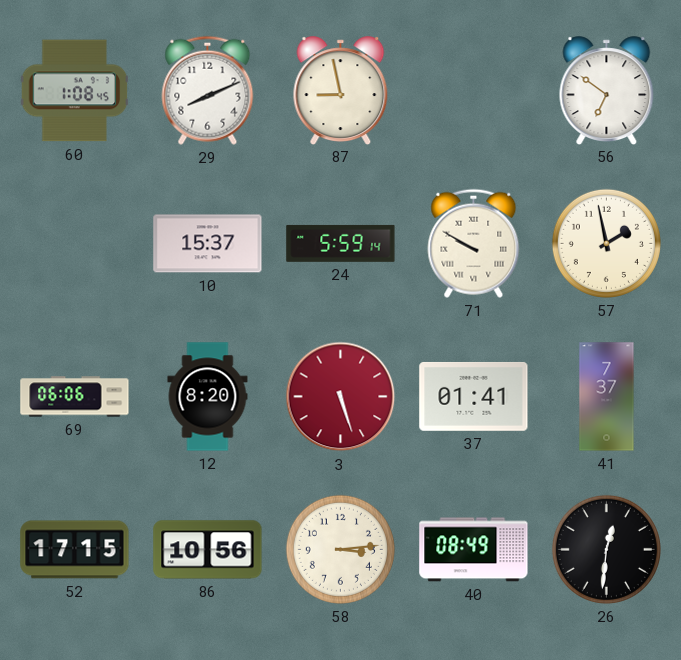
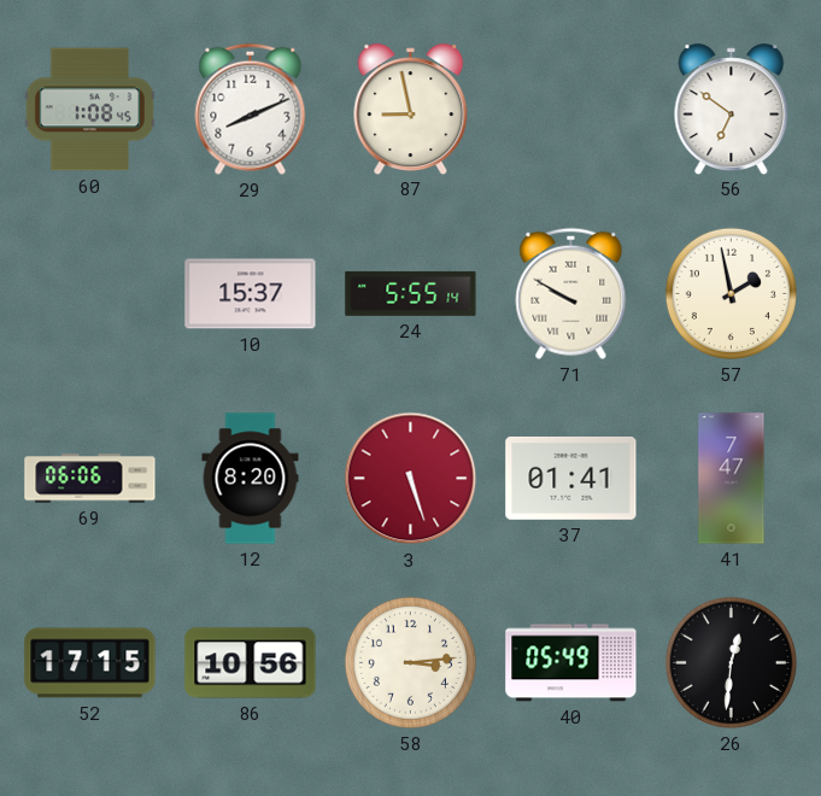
24: 5:59 -> 5:55
41: 7:37 -> 7:47
40: 08:49 -> 05:49
